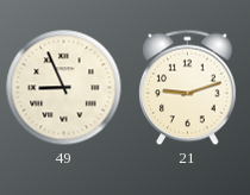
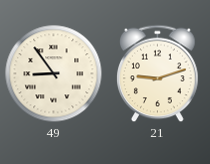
49: 8:56 -> 8:54
